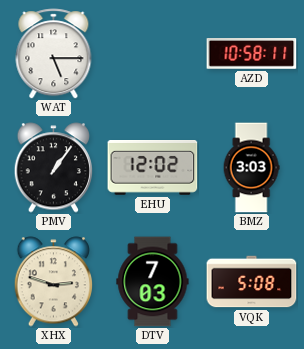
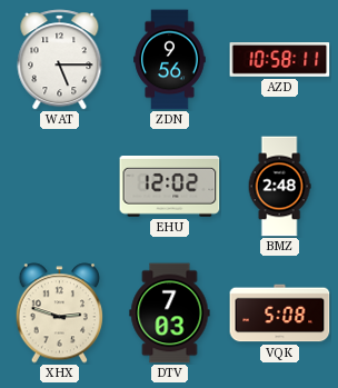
ZDN: none -> 9:56
PMV: 1:06 -> none
BMZ: 3:03 -> 2:48
